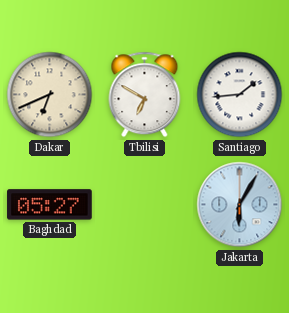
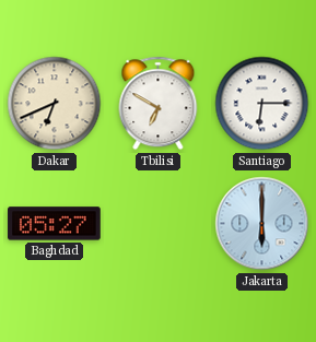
Santiago: 1:44 -> 6:15
Jakarta: 6:05 -> 6:00
